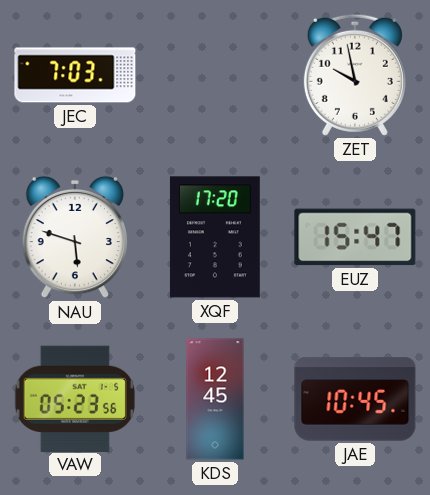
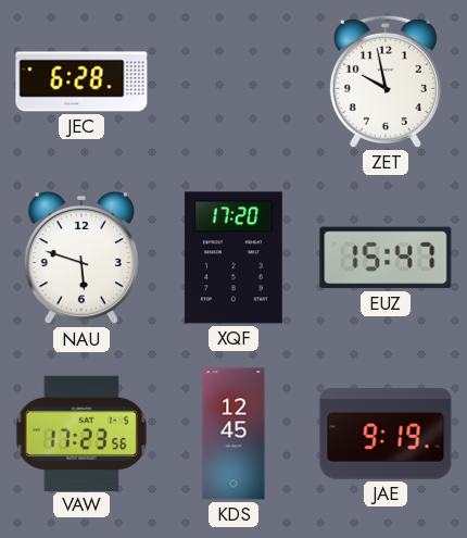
JEC: 7:03 -> 6:28
VAW: 05:23 -> 17:23
JAE: 10:45 -> 9:19
